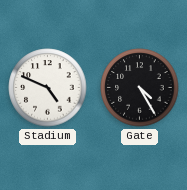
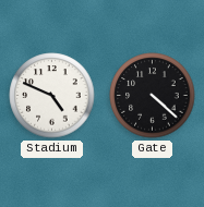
Gate: 4:25 -> 4:22
